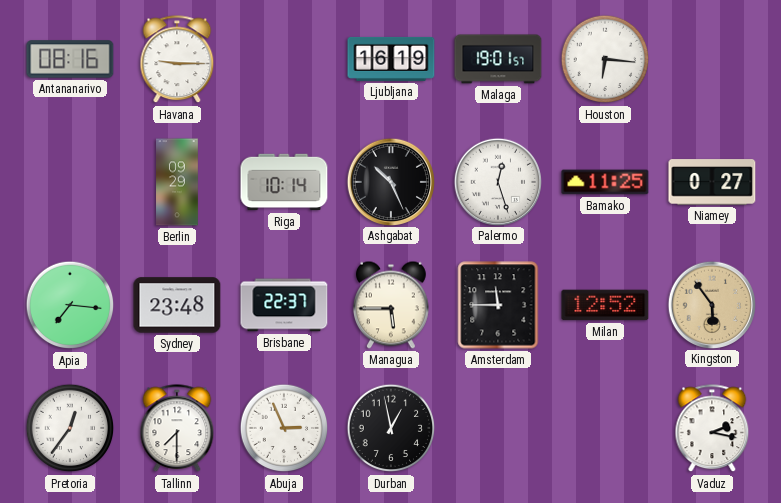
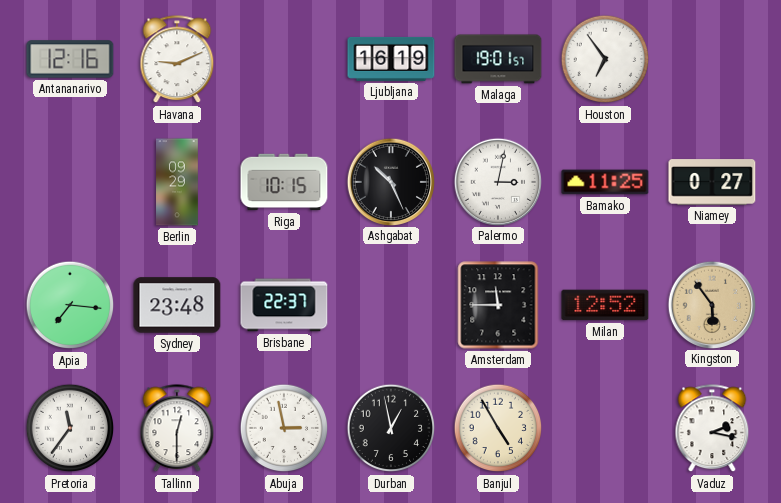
Antananarivo: 08:16 -> 12:16
Havana: 9:15 -> 9:11
Houston: 6:16 -> 6:54
Riga: 10:14 -> 10:15
Palermo: 12:27 -> 3:02
Managua: 5:45 -> none
Pretoria: 12:36 -> 11:36
Tallinn: 7:30 -> 12:30
Abuja: 2:56 -> 2:58
Banjul: none -> 4:55
